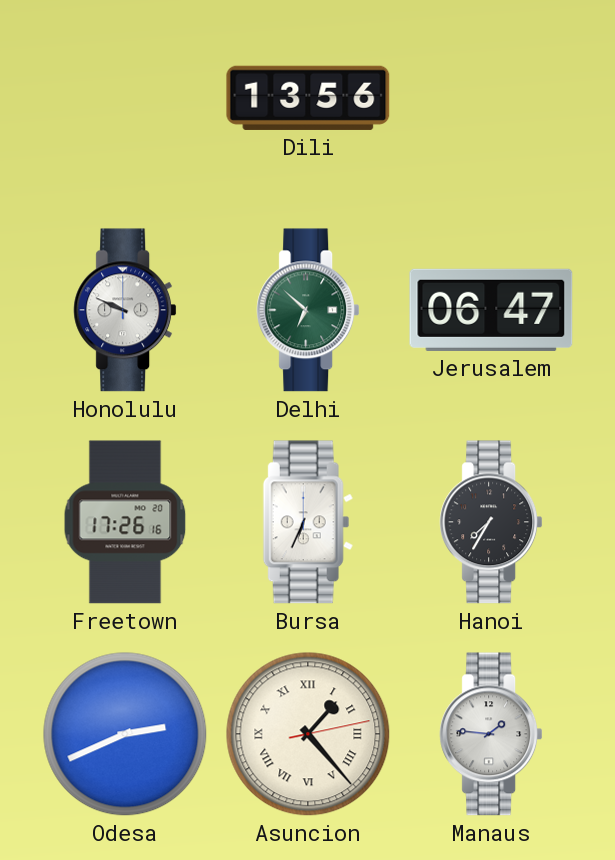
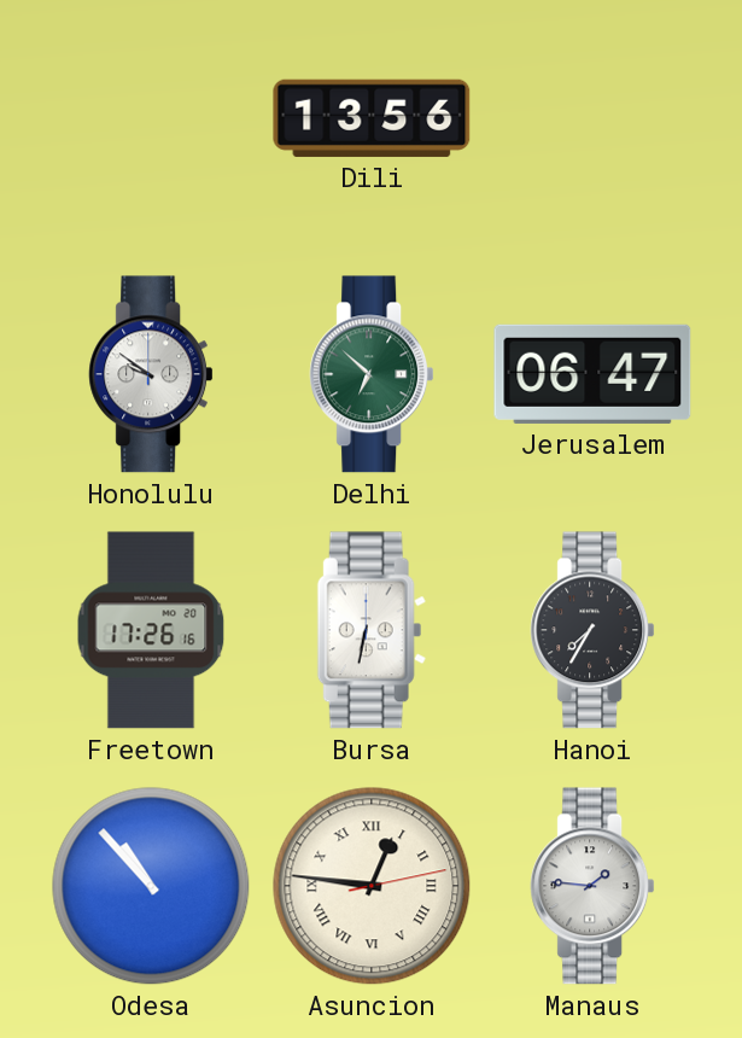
Honolulu: 9:49 -> 9:51
Bursa: 6:34 -> 6:32
Odesa: 2:41 -> 10:53
Asuncion: 1:23 -> 12:46
